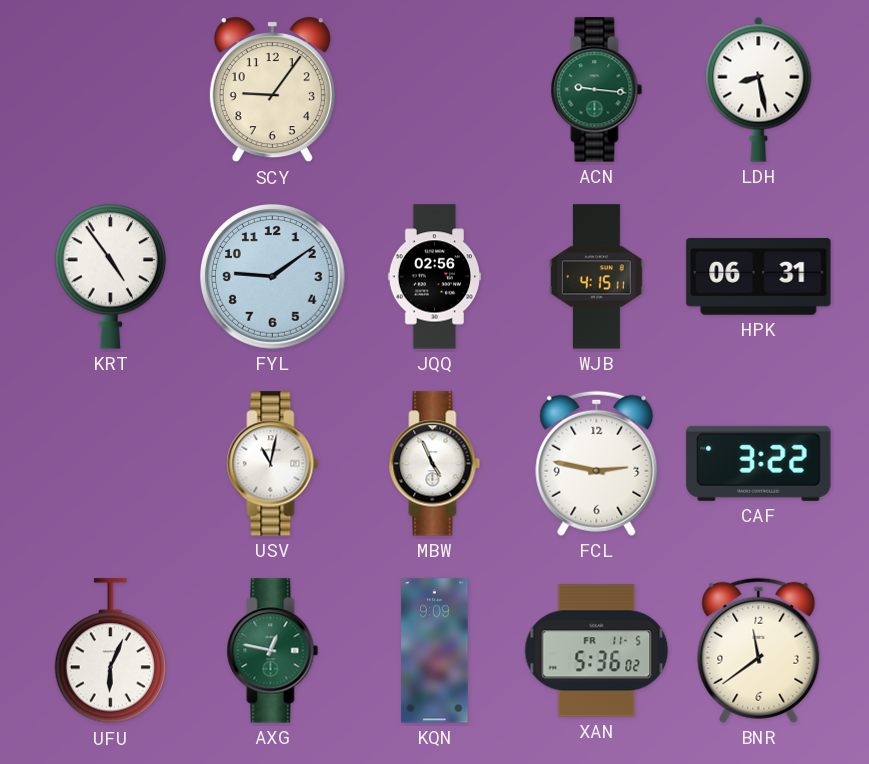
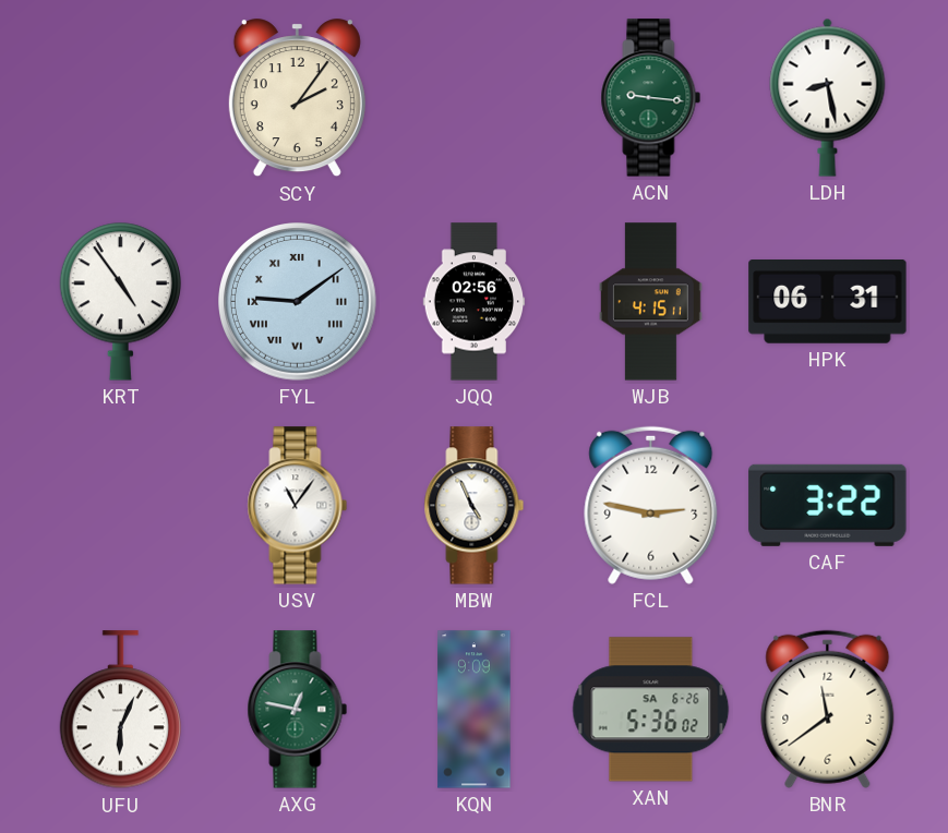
SCY: 9:06 -> 2:06
FYL numerals: Arabic -> Roman
USV: 11:02 -> 11:06
XAN date: FR 11-5 -> SA 6-26
